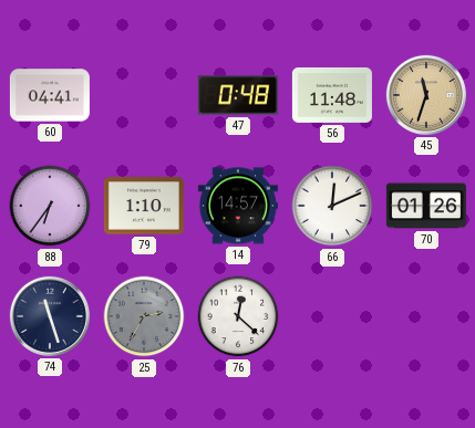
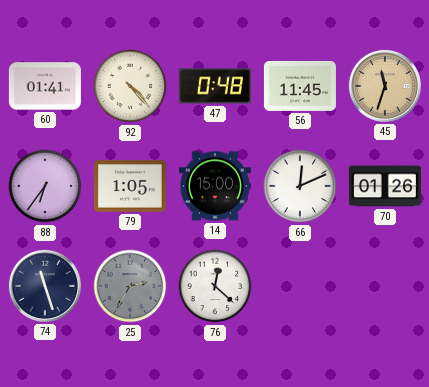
60: 04:41 -> 01:41
92: none -> 4:23
56: 11:48 -> 11:45
79: 1:10 -> 1:05
14: 14:57 -> 15:00
